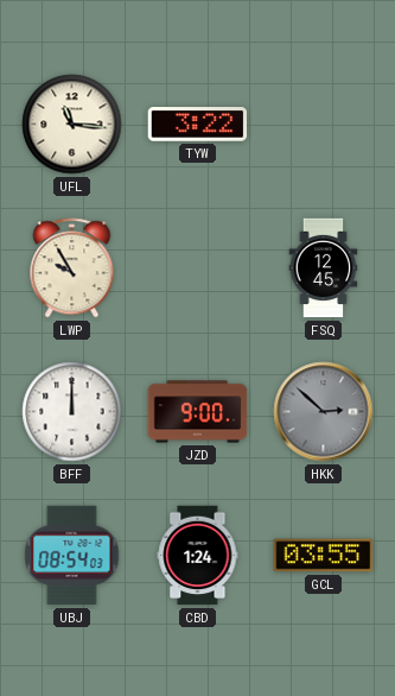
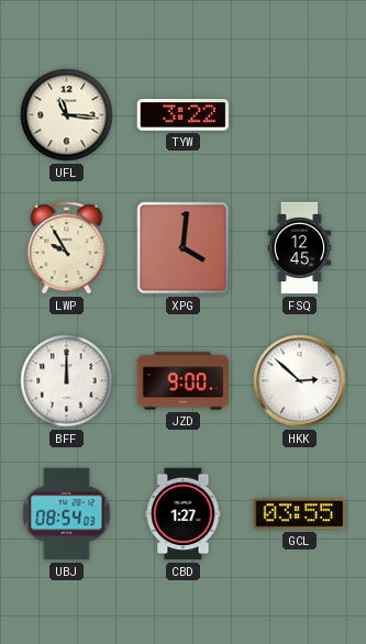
XPG: none -> 4:01
HKK dial: grey -> white
CBD: 1:24 -> 1:27
